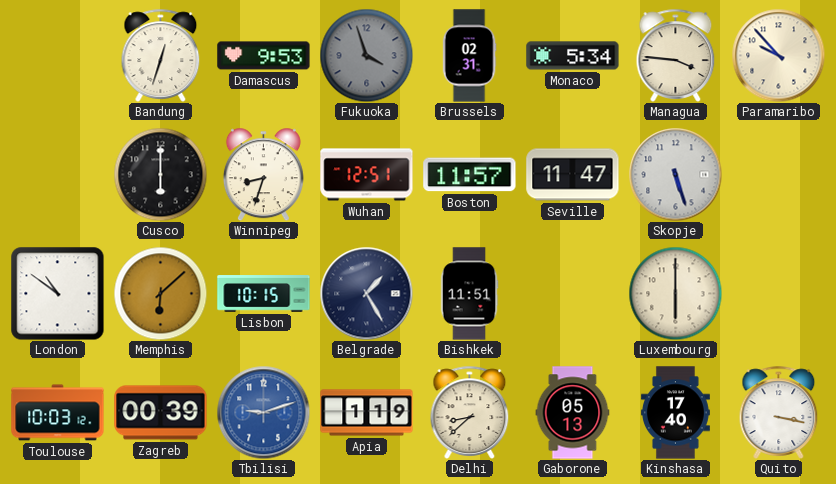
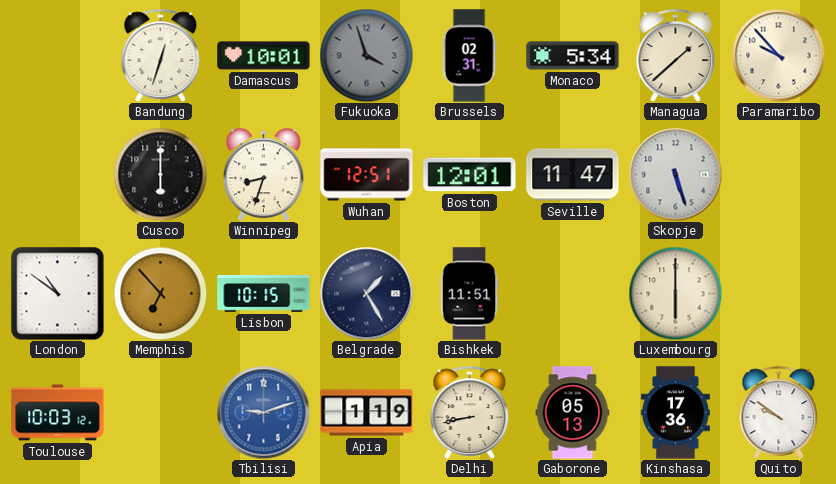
Damascus: 9:53 -> 10:01
Managua: 3:46 -> 1:38
Boston: 11:57 -> 12:01
Memphis: 6:08 -> 6:53
Zagreb: 00:39 -> none
Delhi: 8:38 -> 8:43
Kinshasa: 17:40 -> 17:36
Quito: 3:17 -> 9:51
